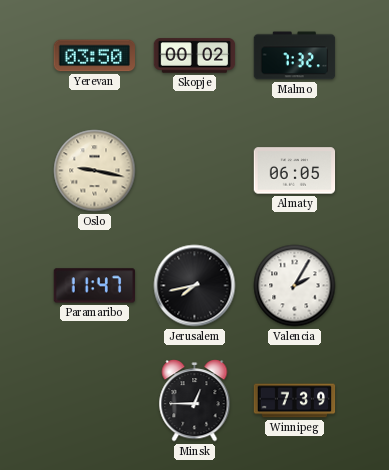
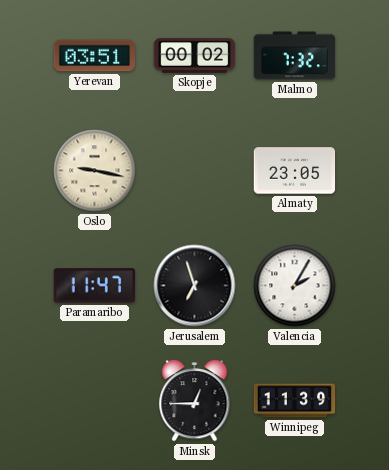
Yerevan: 03:50 -> 03:51
Almaty: 06:05 -> 23:05
Jerusalem: 7:43 -> 6:57
Winnipeg: 7:39 -> 11:39
